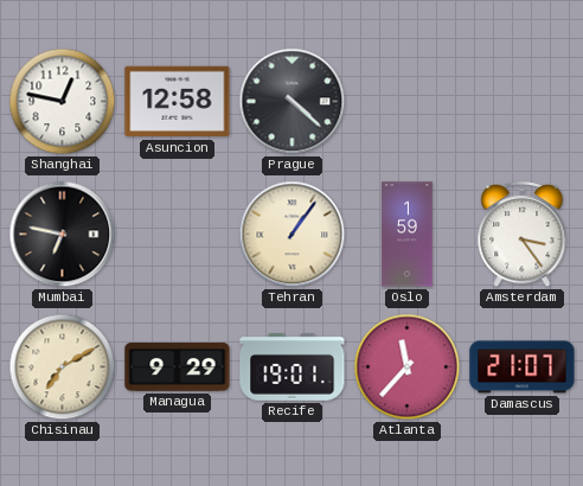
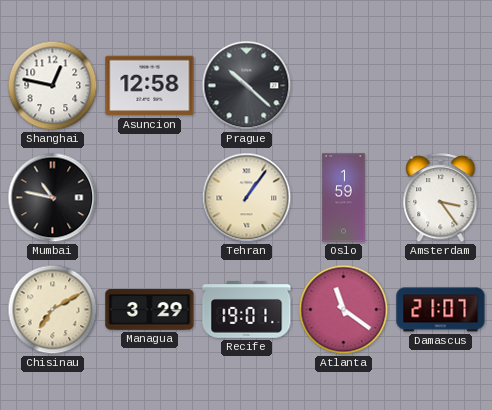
Prague: 4:22 -> 10:22
Mumbai: 6:47 -> 10:47
Managua: 9:29 -> 3:29
Atlanta: 11:37 -> 11:21
